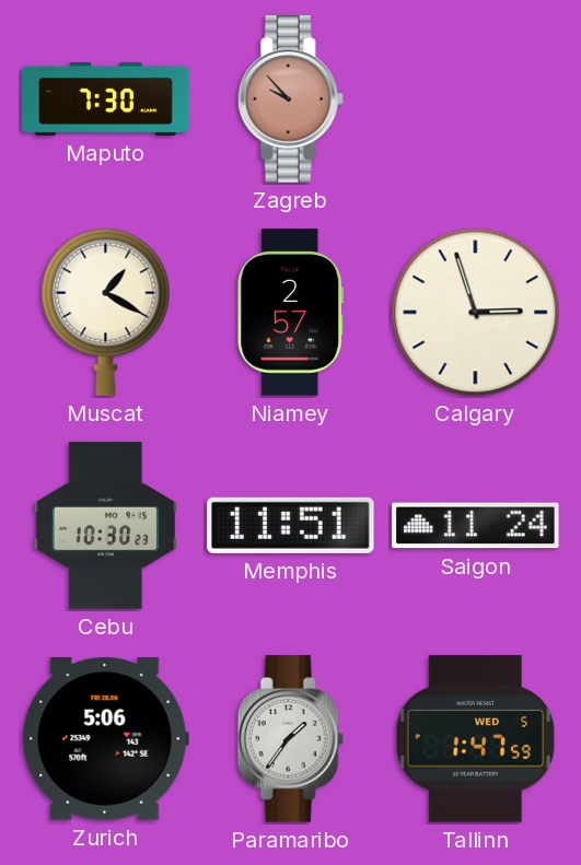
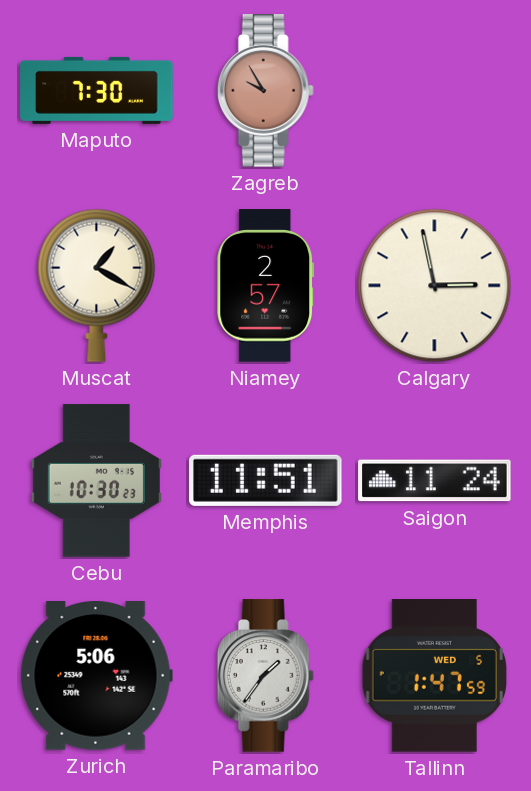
Zagreb: 9:53 -> 9:55
Calgary: 2:57 -> 2:58
